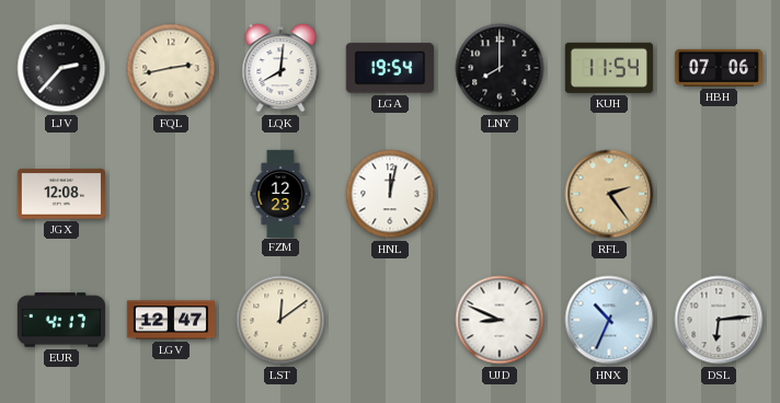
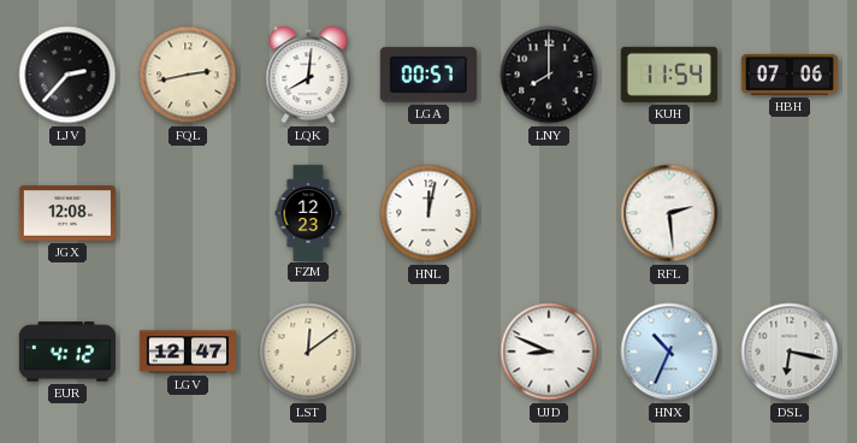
LGA: 19:54 -> 00:57
RFL: 2:24 -> 2:29
RFL dial: champagne -> white
EUR: 4:17 -> 4:12
DSL: 6:14 -> 6:17
